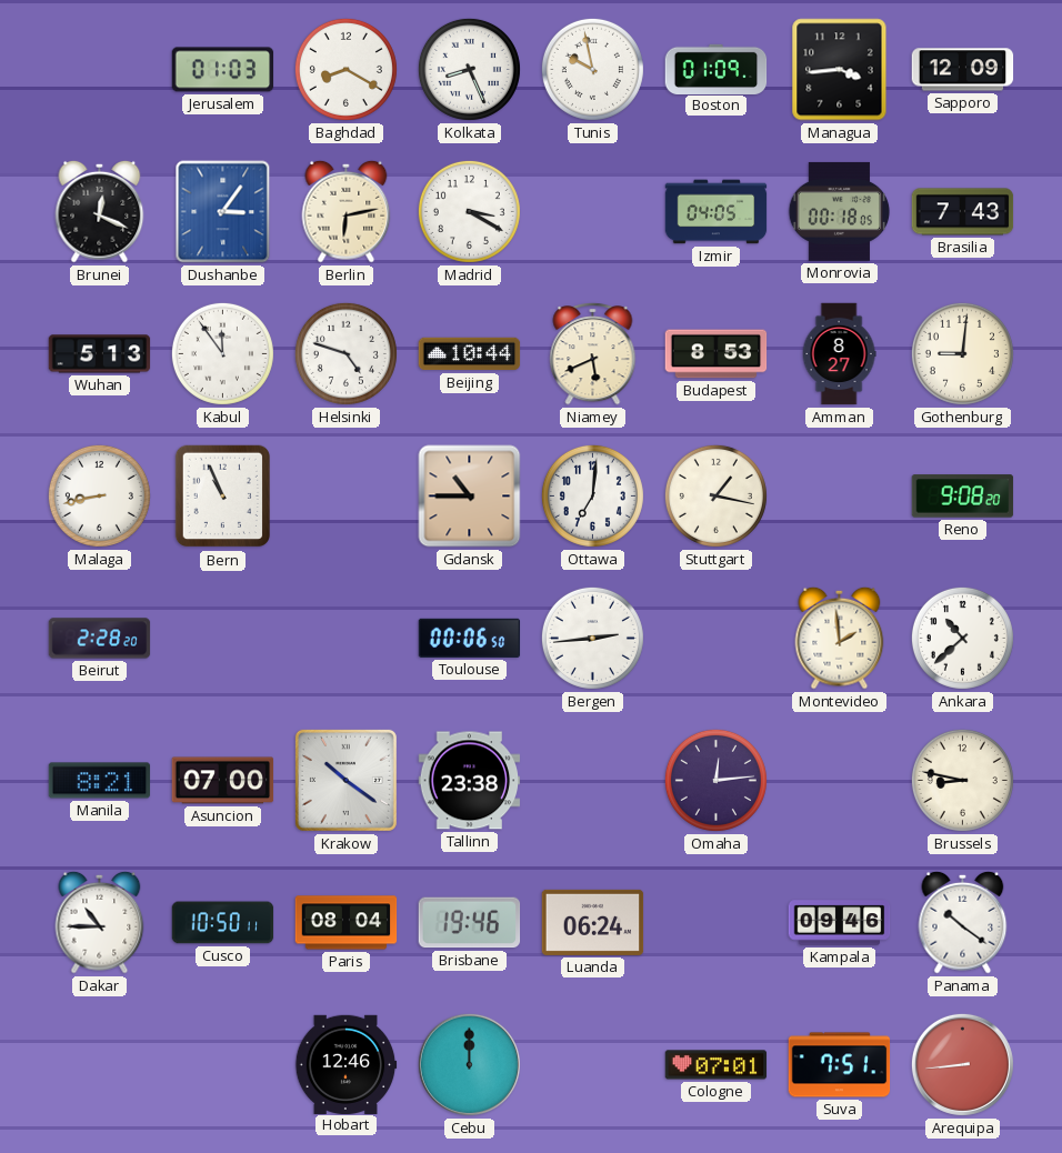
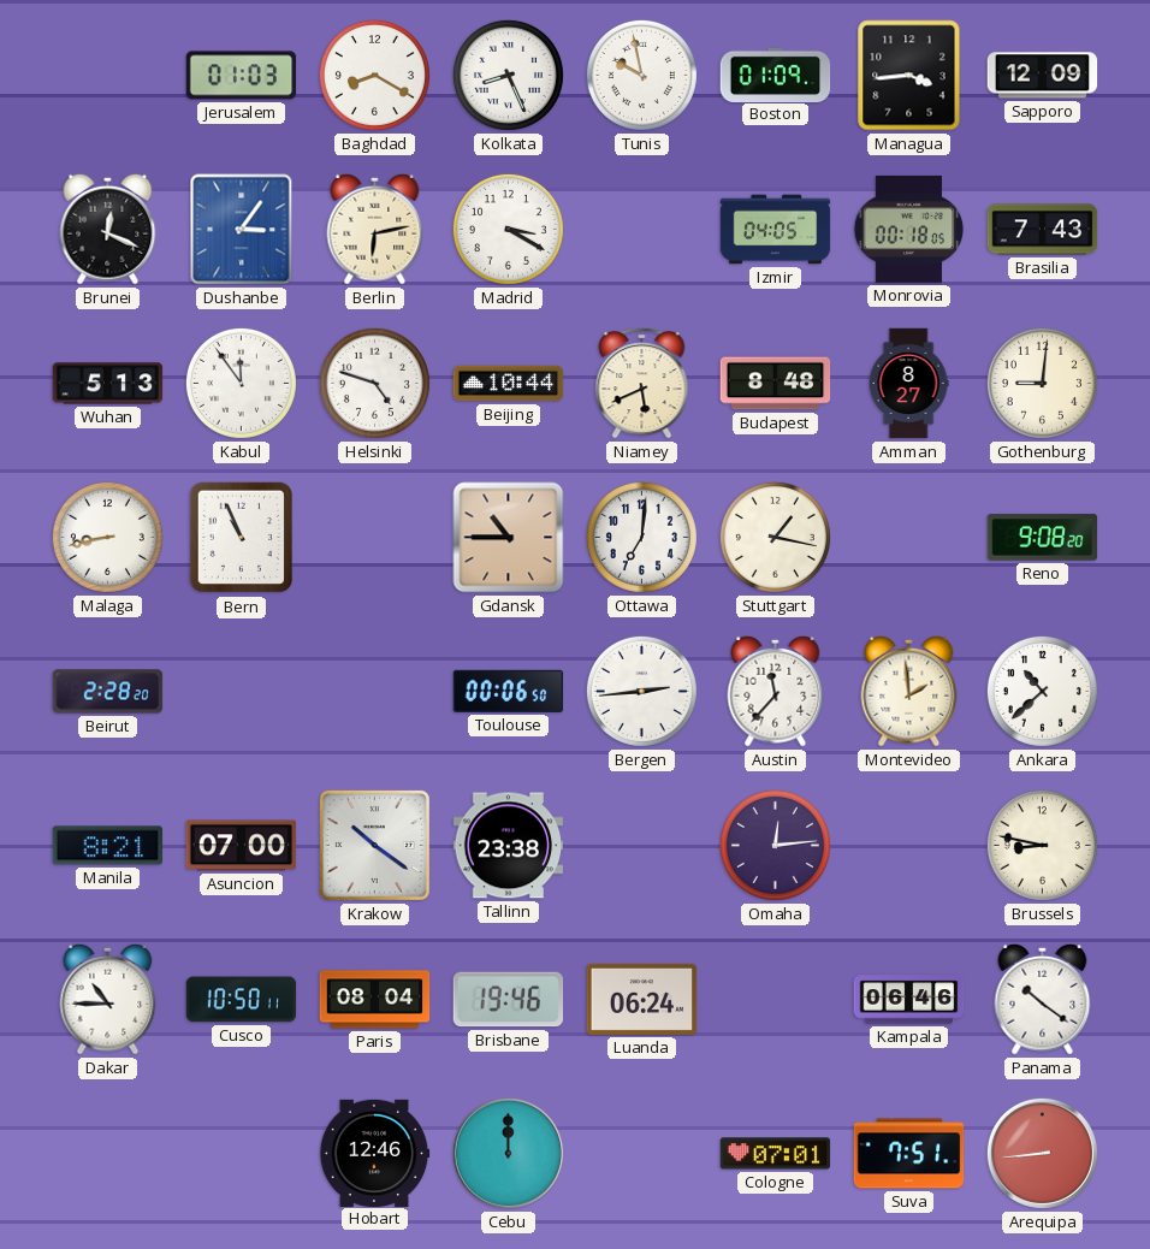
Budapest: 8:53 -> 8:48
Austin: none -> 11:37
Kampala: 09:46 -> 06:46
